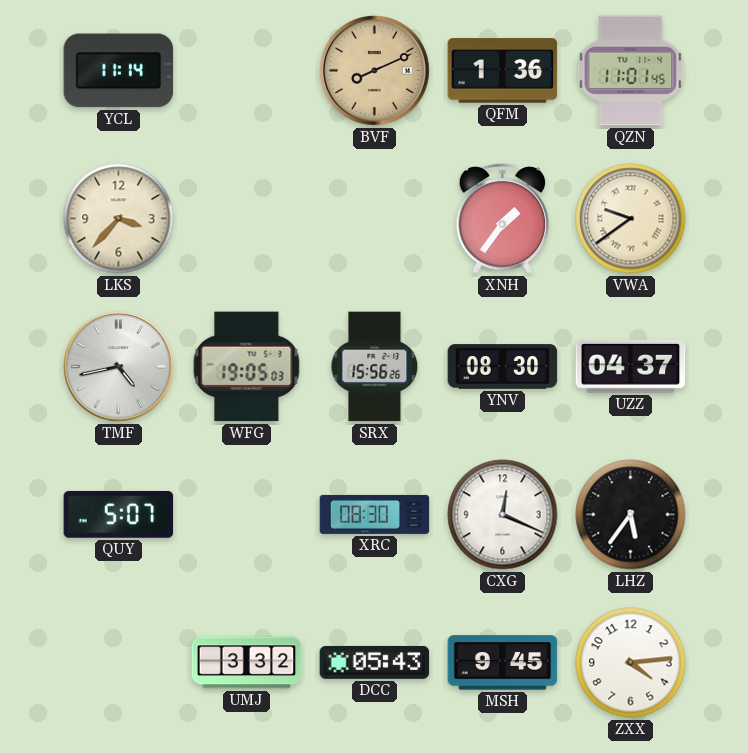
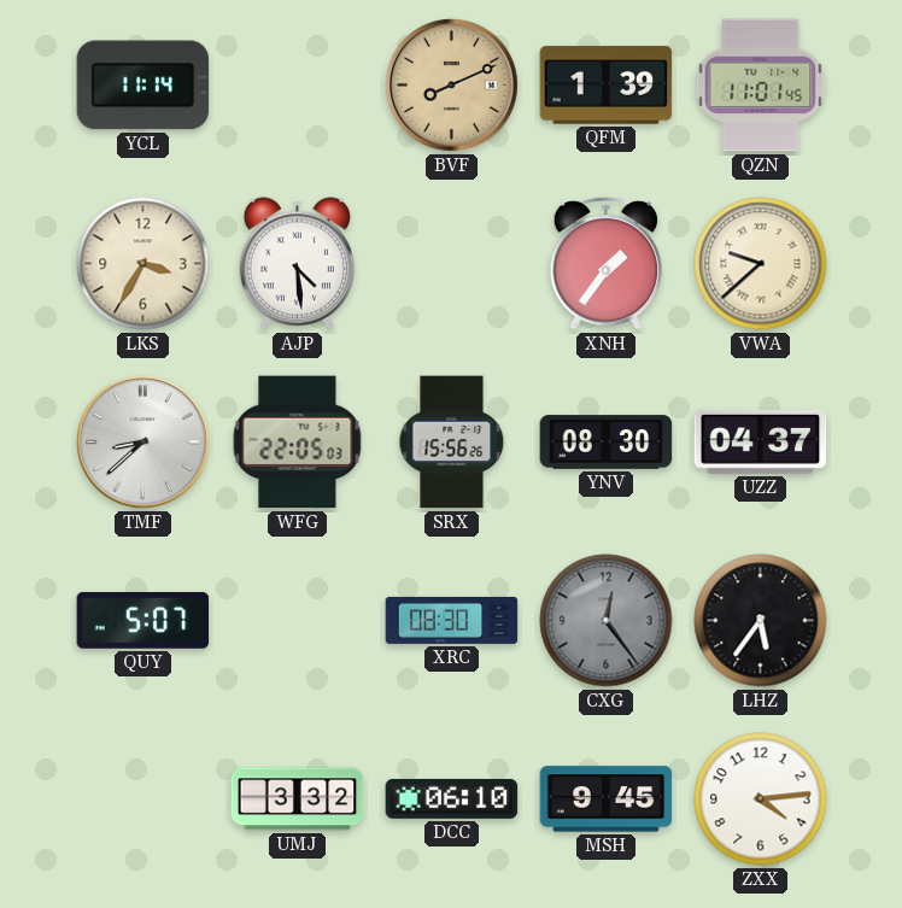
QFM: 1:36 -> 1:39
LKS: 3:37 -> 3:35
AJP: none -> 4:29
VWA: 9:39 -> 9:38
TMF: 4:43 -> 8:38
WFG: 19:05 -> 22:05
CXG: 12:19 -> 12:24
CXG dial: white -> grey
DCC: 05:43 -> 06:10
